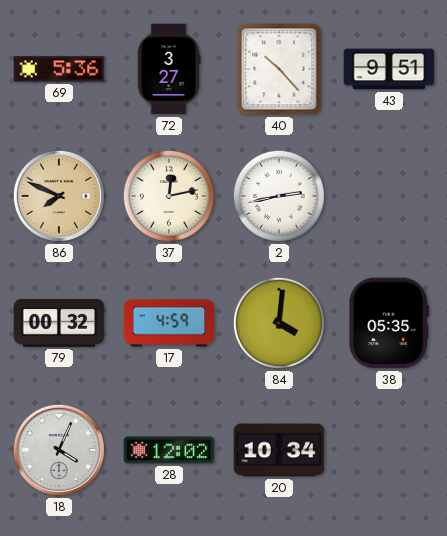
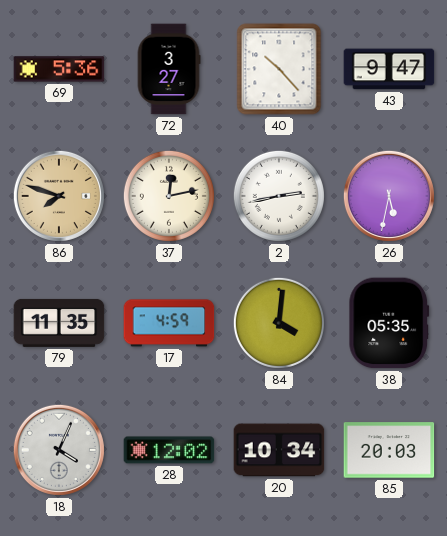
43: 9:51 -> 9:47
86: 7:49 -> 7:48
26: none -> 5:32
79: 00:32 -> 11:35
85: none -> 20:03
